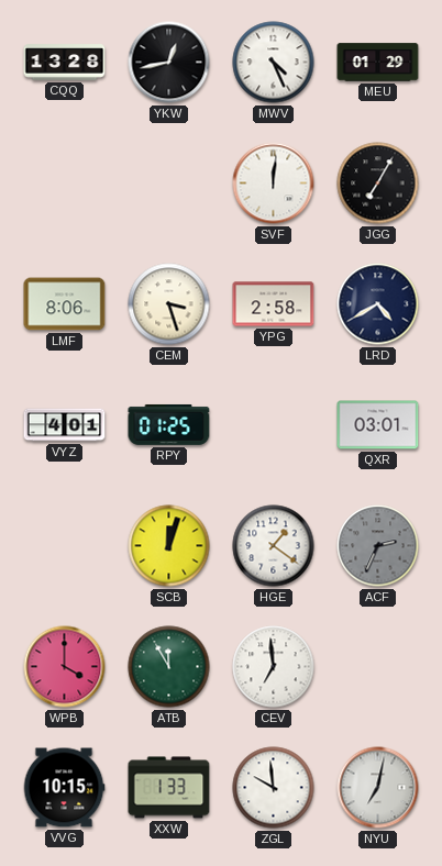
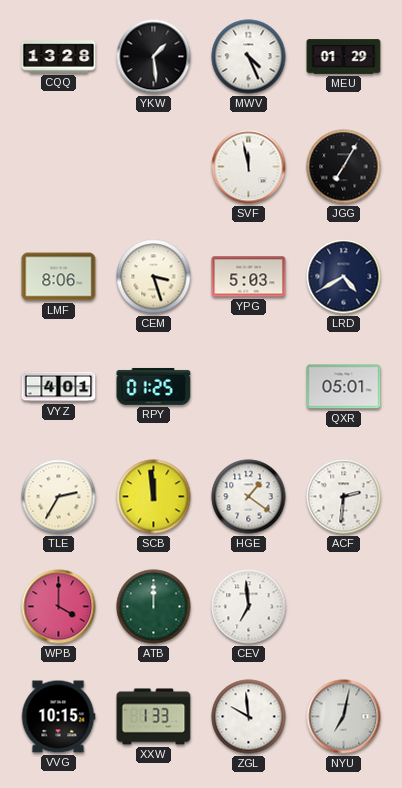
YKW: 12:43 -> 1:29
SVF: 12:01 -> 11:58
YPG: 2:58 -> 5:03
QXR: 03:01 -> 05:01
TLE: none -> 2:35
SCB: 12:03 -> 11:59
ACF: 2:34 -> 2:31
ACF dial: grey -> white
ATB: 11:55 -> 12:00
